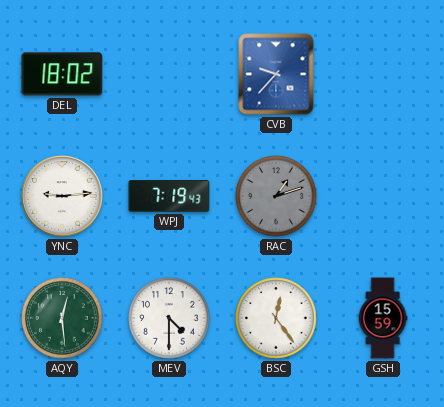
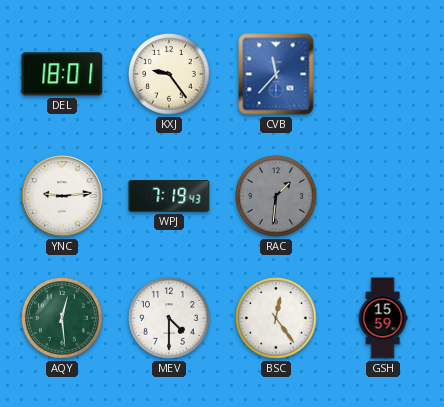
DEL: 18:02 -> 18:01
KXJ: none -> 9:24
CVB: 9:37 -> 11:37
RAC: 1:12 -> 1:31
